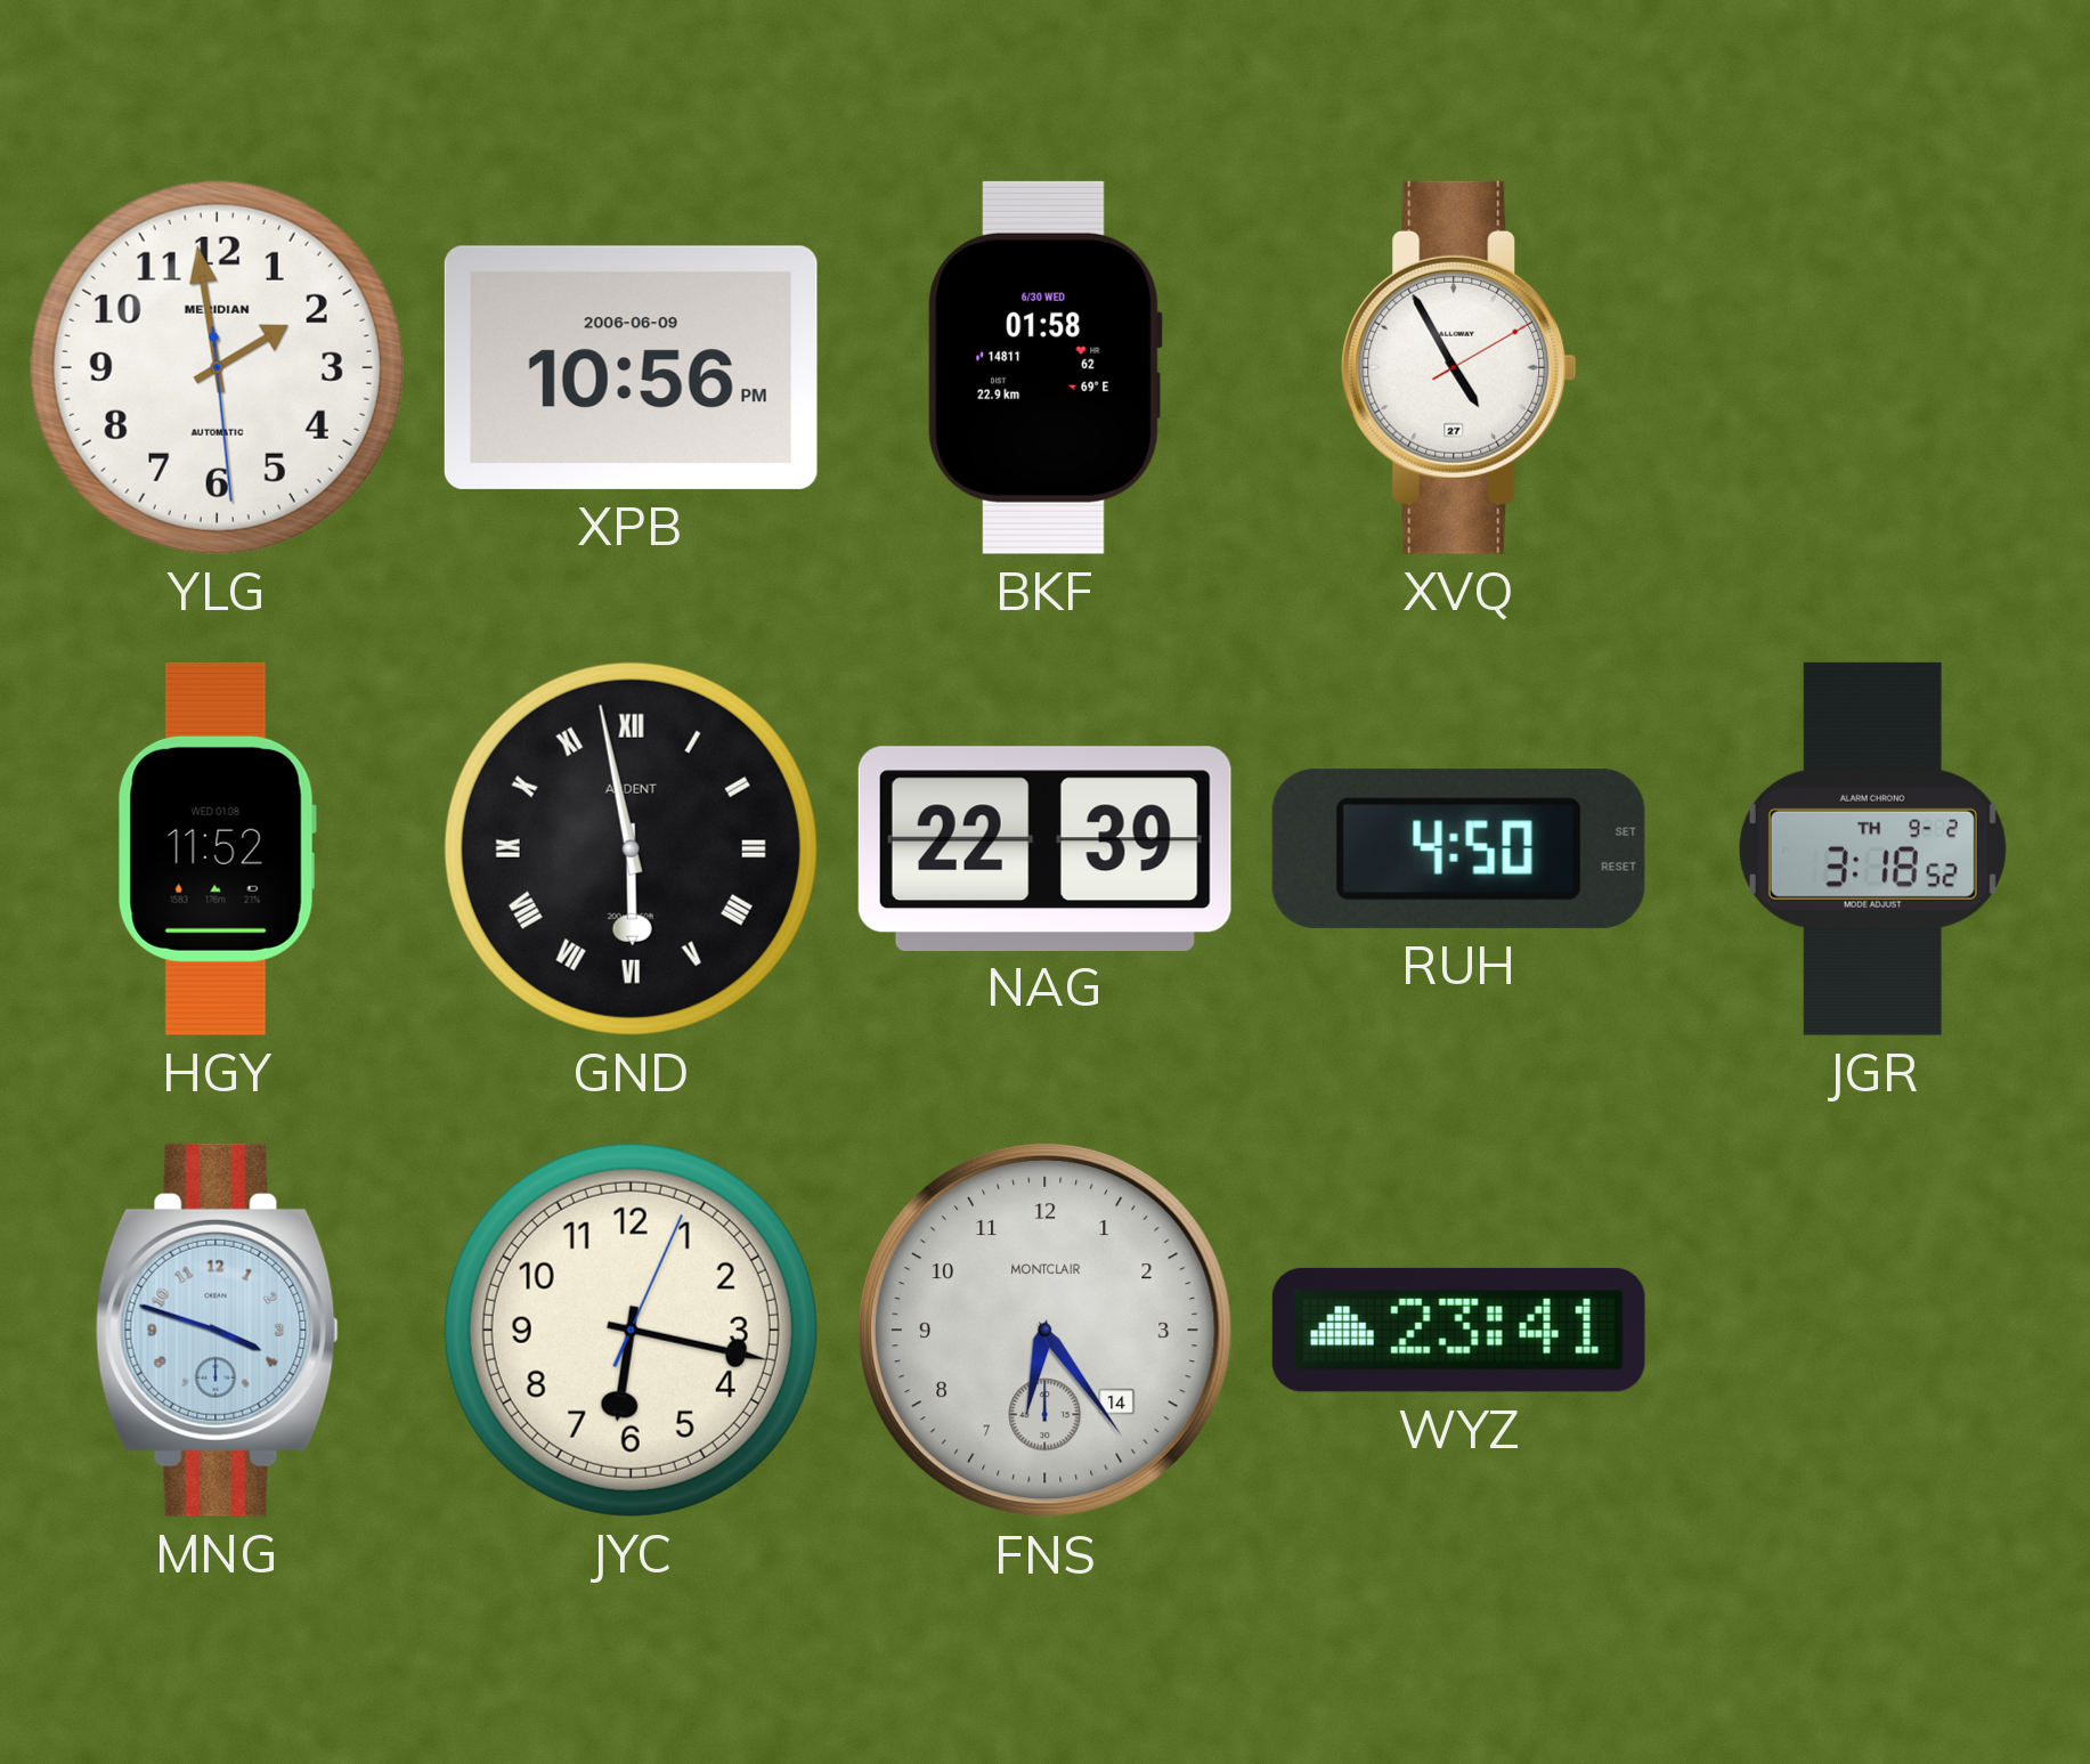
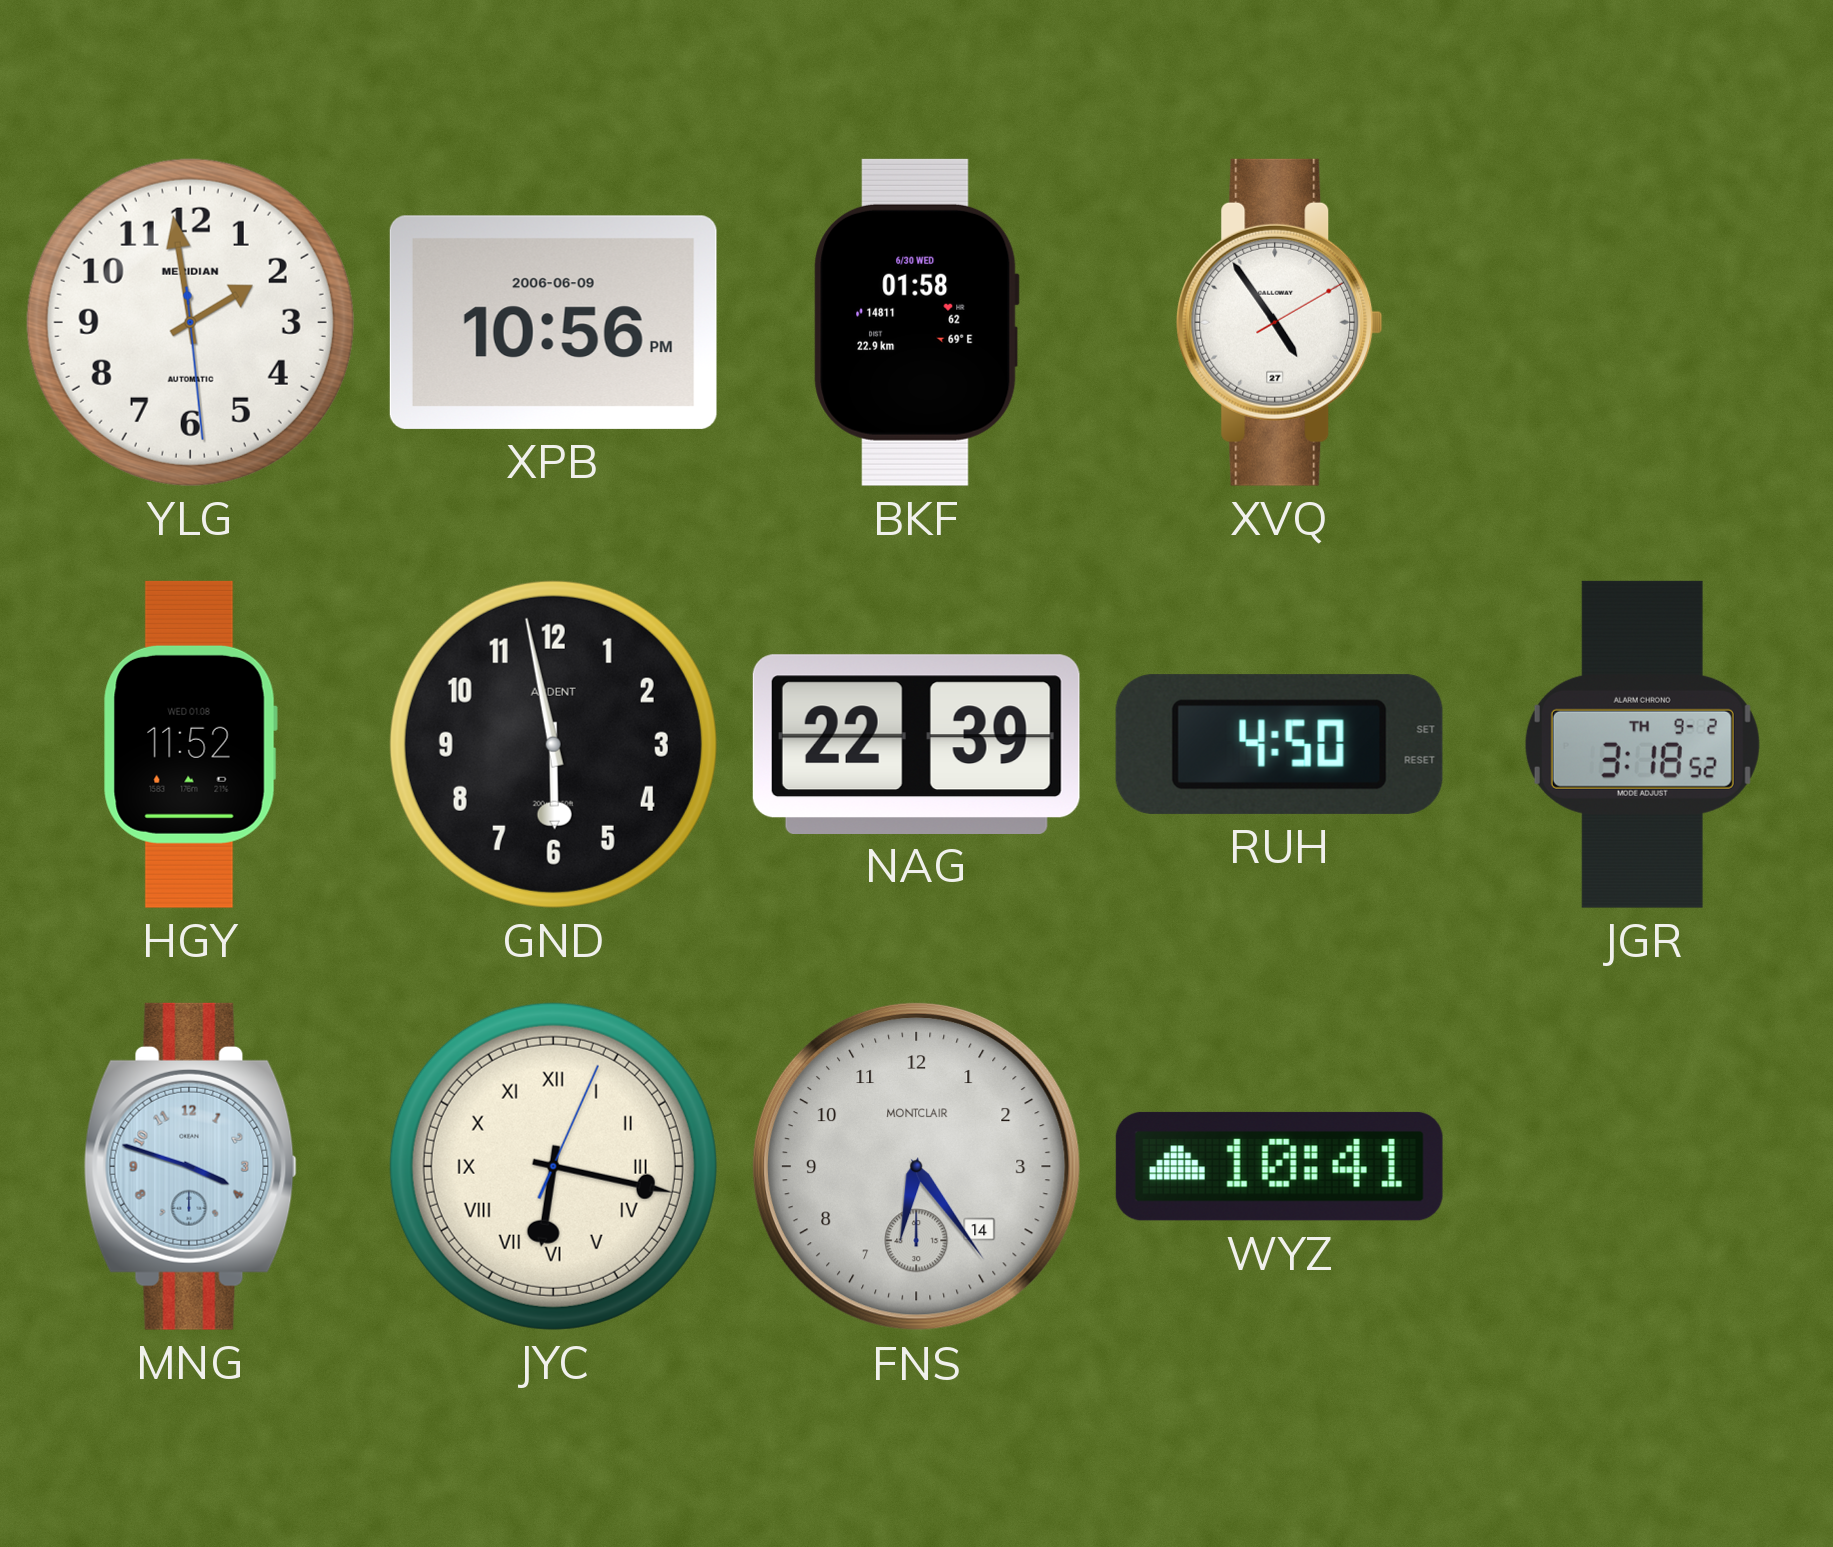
XVQ: 4:55 -> 4:54
GND numerals: Roman -> Arabic
JYC numerals: Arabic -> Roman
WYZ: 23:41 -> 10:41
